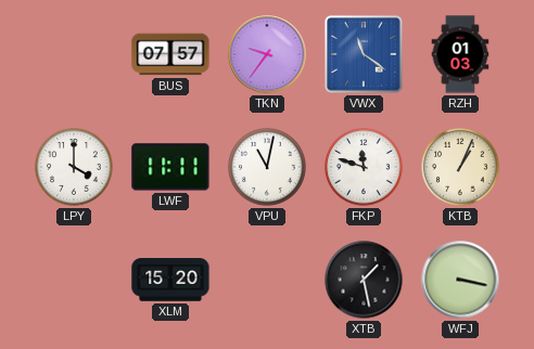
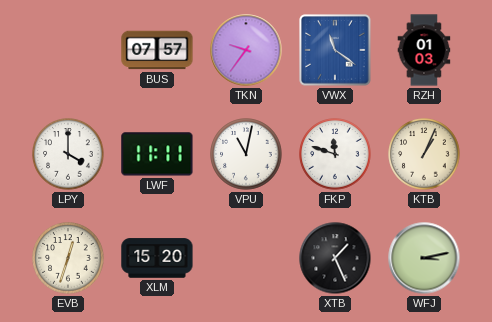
EVB: none -> 12:33
XTB: 1:28 -> 1:26
WFJ: 3:17 -> 3:13
